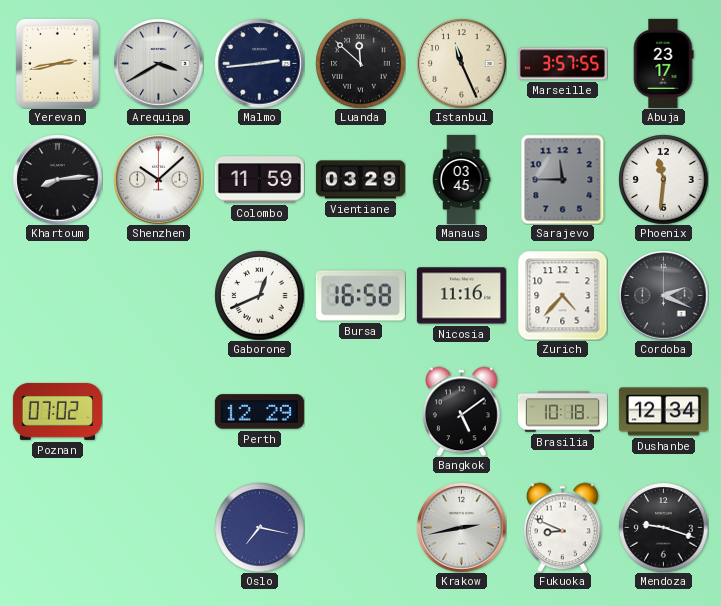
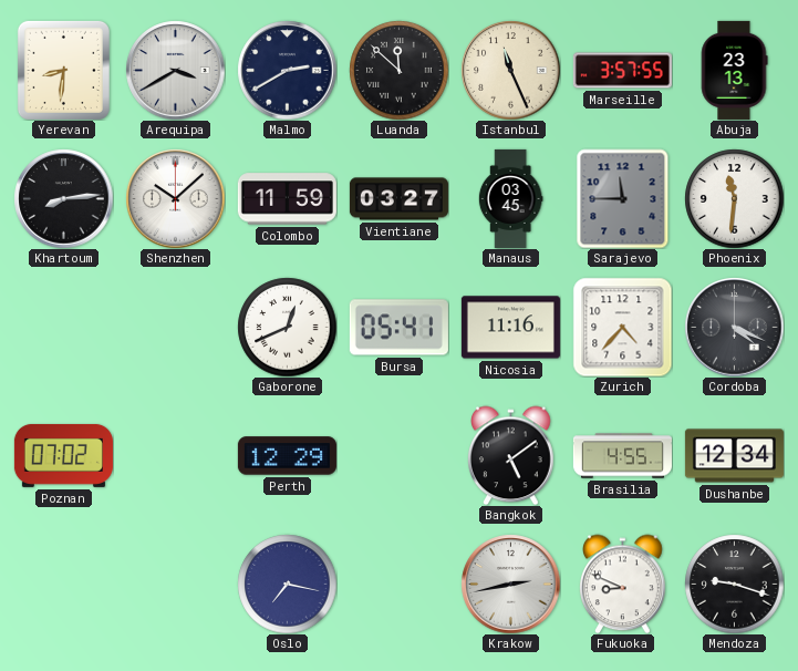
Yerevan: 2:43 -> 8:31
Malmo: 2:44 -> 2:40
Abuja: 23:17 -> 23:13
Vientiane: 03:29 -> 03:27
Bursa: 16:58 -> 05:41
Cordoba: 2:19 -> 4:19
Brasilia: 10:18 -> 4:55
